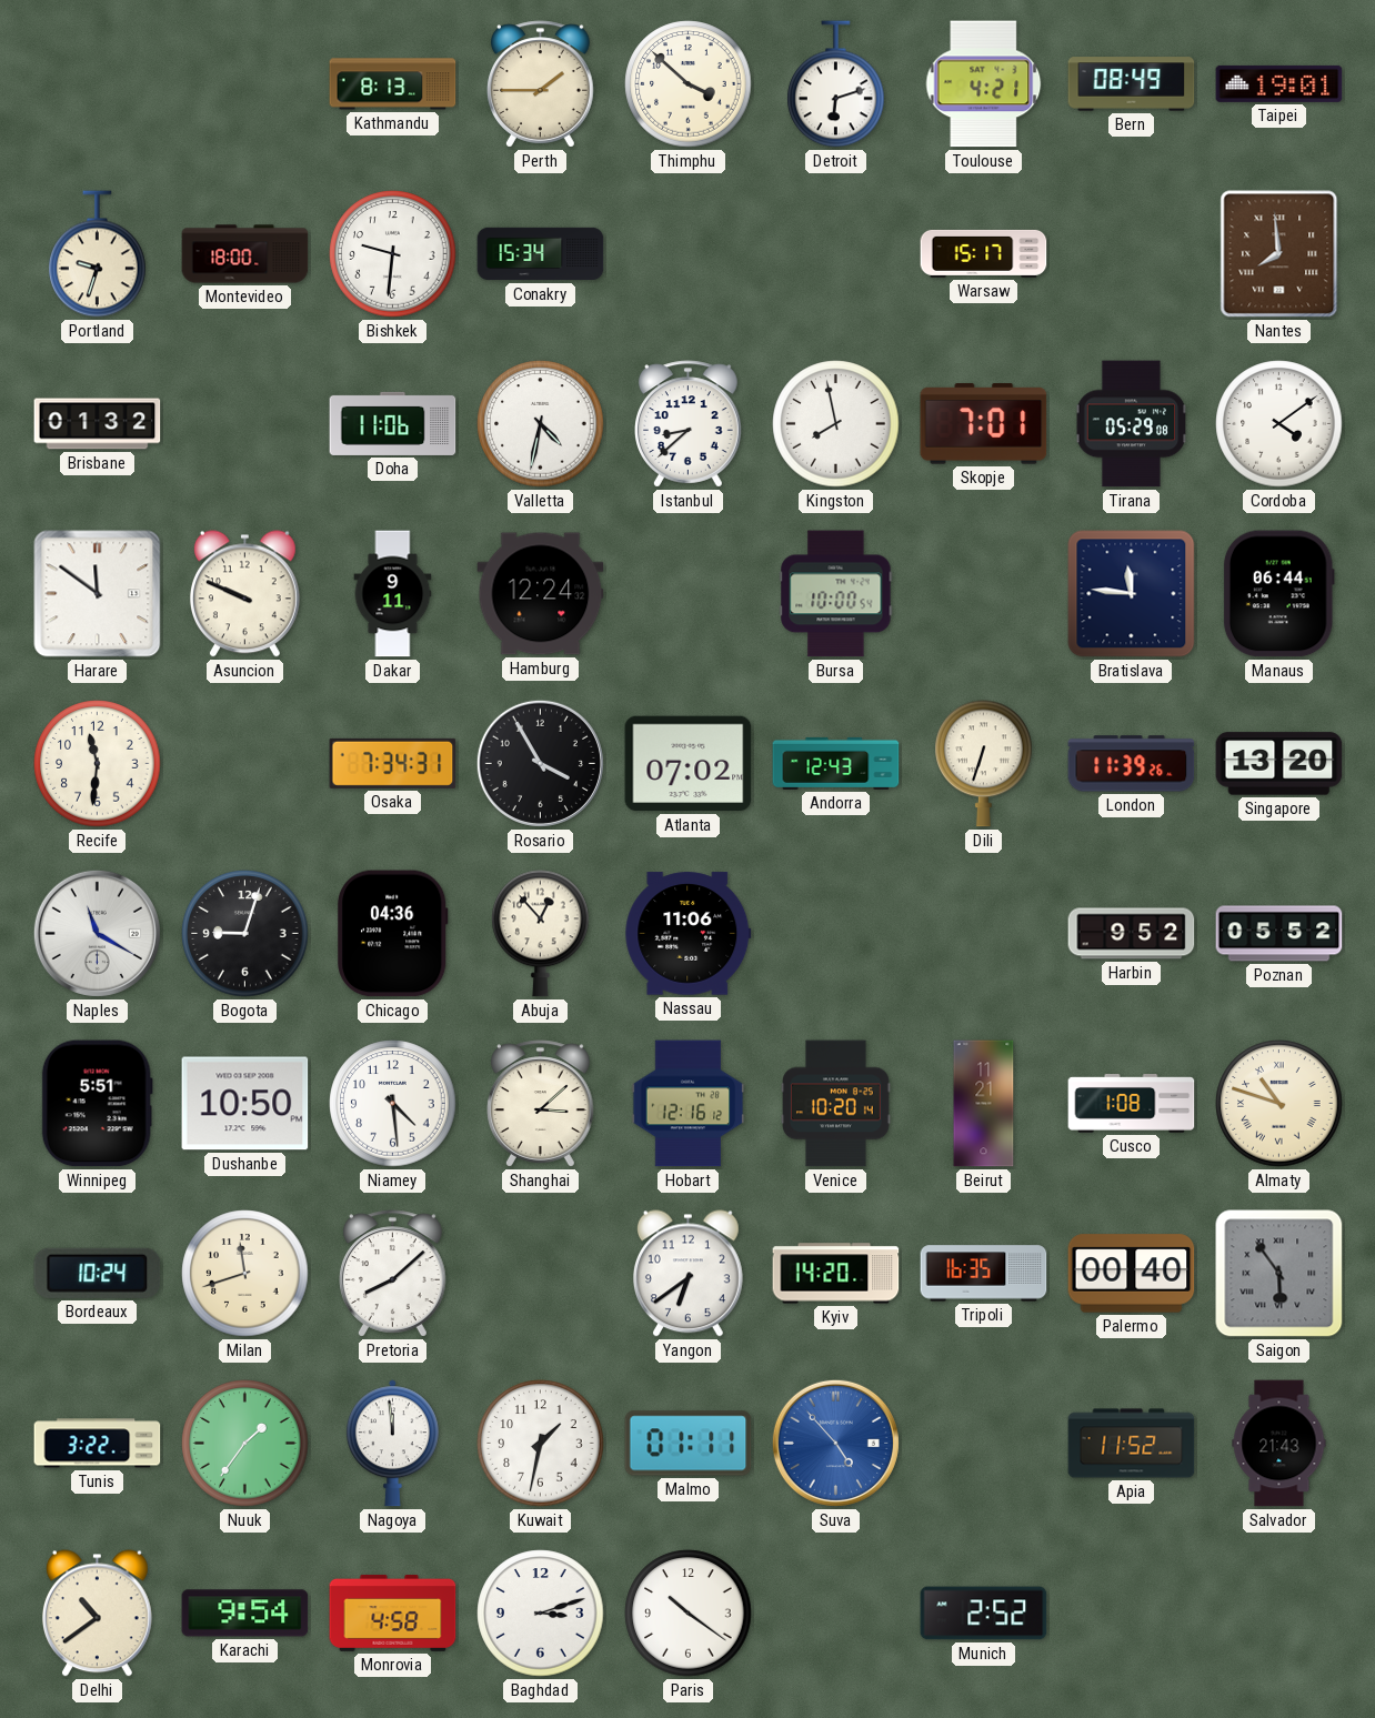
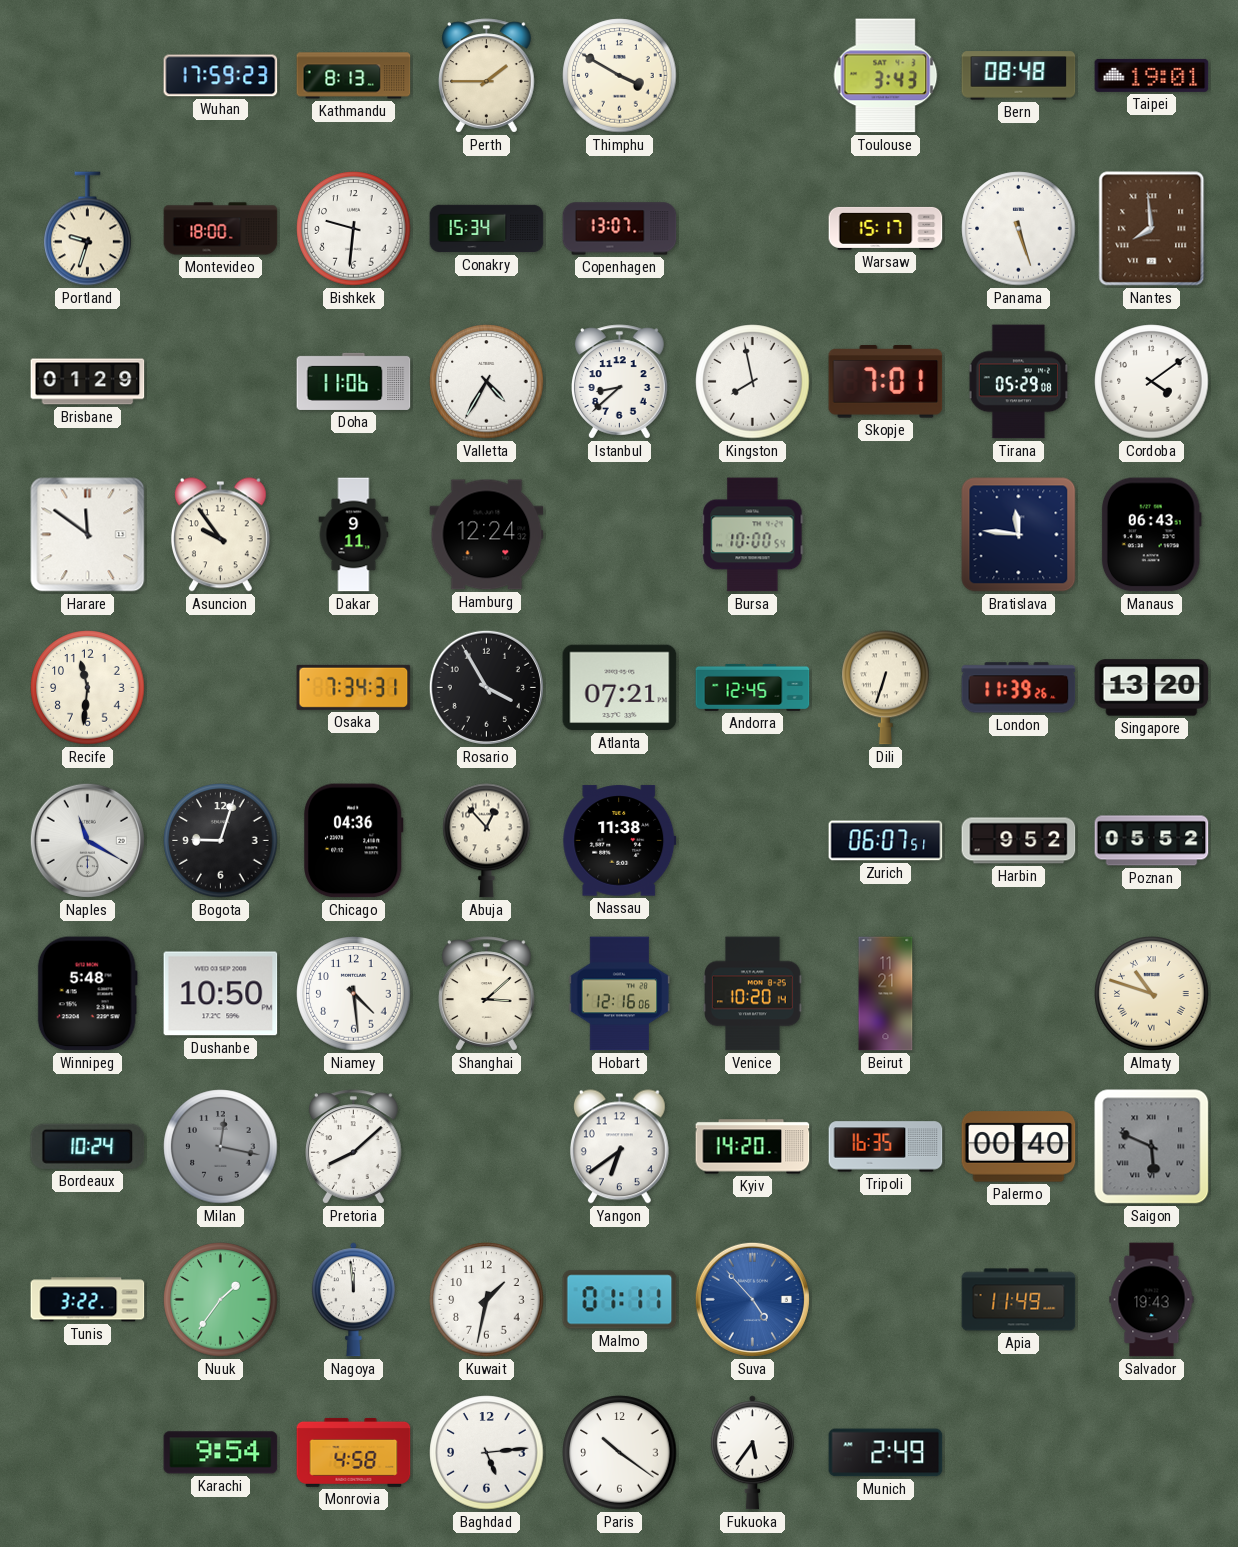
Wuhan: none -> 17:59
Thimphu: 3:52 -> 3:50
Detroit: 6:12 -> none
Toulouse: 4:21 -> 3:43
Bern: 08:49 -> 08:48
Copenhagen: none -> 13:07
Panama: none -> 5:27
Brisbane: 01:32 -> 01:29
Valletta: 4:32 -> 4:35
Asuncion: 9:49 -> 9:54
Manaus: 06:44 -> 06:43
Atlanta: 07:02 -> 07:21
Andorra: 12:43 -> 12:45
Nassau: 11:06 -> 11:38
Zurich: none -> 06:07
Winnipeg: 5:51 -> 5:48
Hobart: 12:16:12 -> 12:16:06
Cusco: 1:08 -> none
Milan: 11:42 -> 12:17
Milan dial: cream -> grey
Saigon: 5:54 -> 5:49
Apia: 11:52 -> 11:49
Salvador: 21:43 -> 19:43
Delhi: 10:39 -> none
Baghdad: 3:12 -> 5:14
Fukuoka: none -> 5:36
Munich: 2:52 -> 2:49
